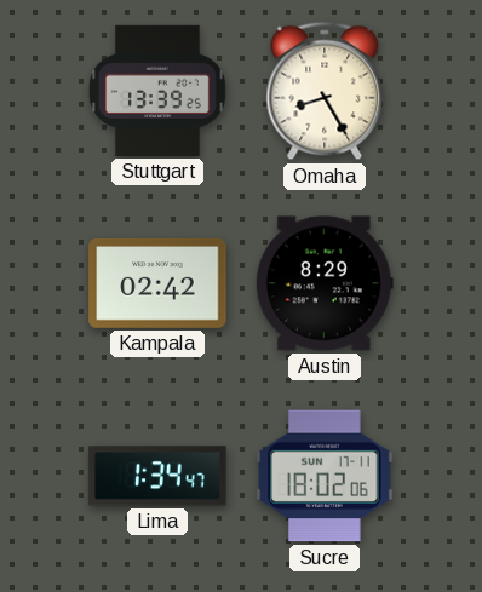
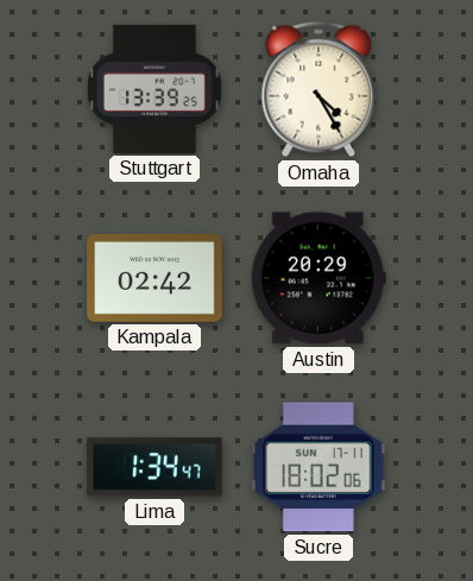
Omaha: 8:25 -> 4:25
Austin: 8:29 -> 20:29
